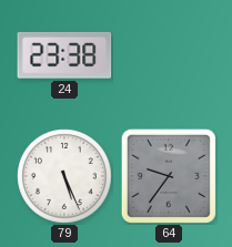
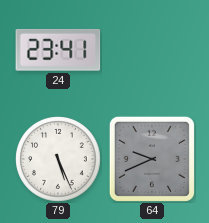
24: 23:38 -> 23:41
64: 9:36 -> 9:41
